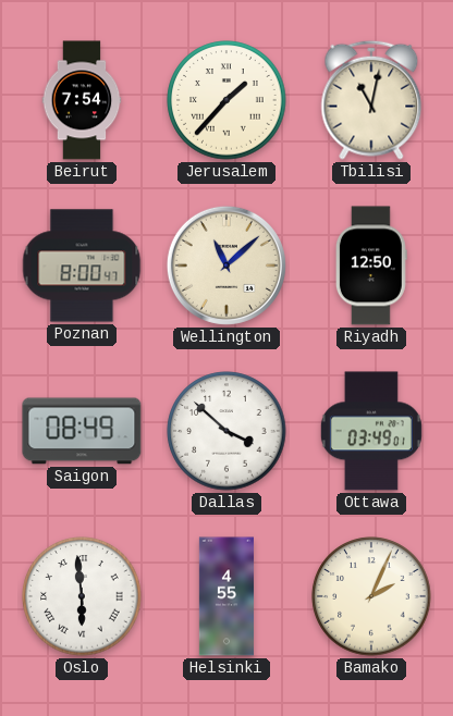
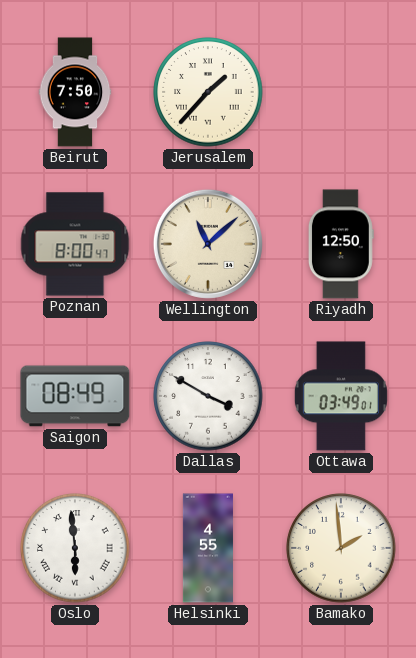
Beirut: 7:54 -> 7:50
Tbilisi: 11:02 -> none
Dallas: 3:52 -> 3:50
Bamako: 2:04 -> 1:59
